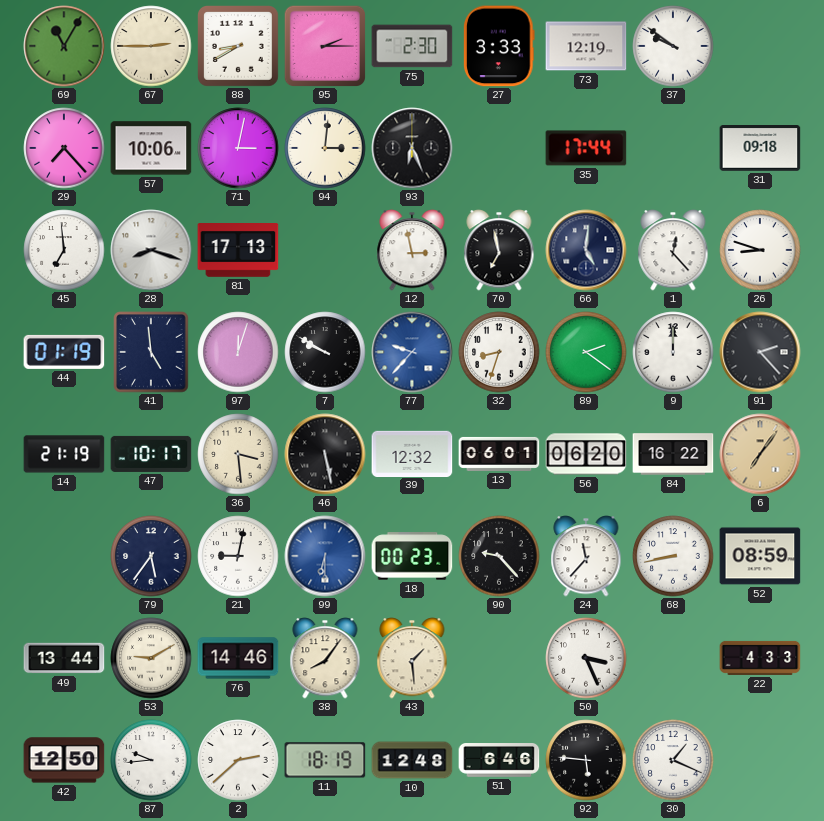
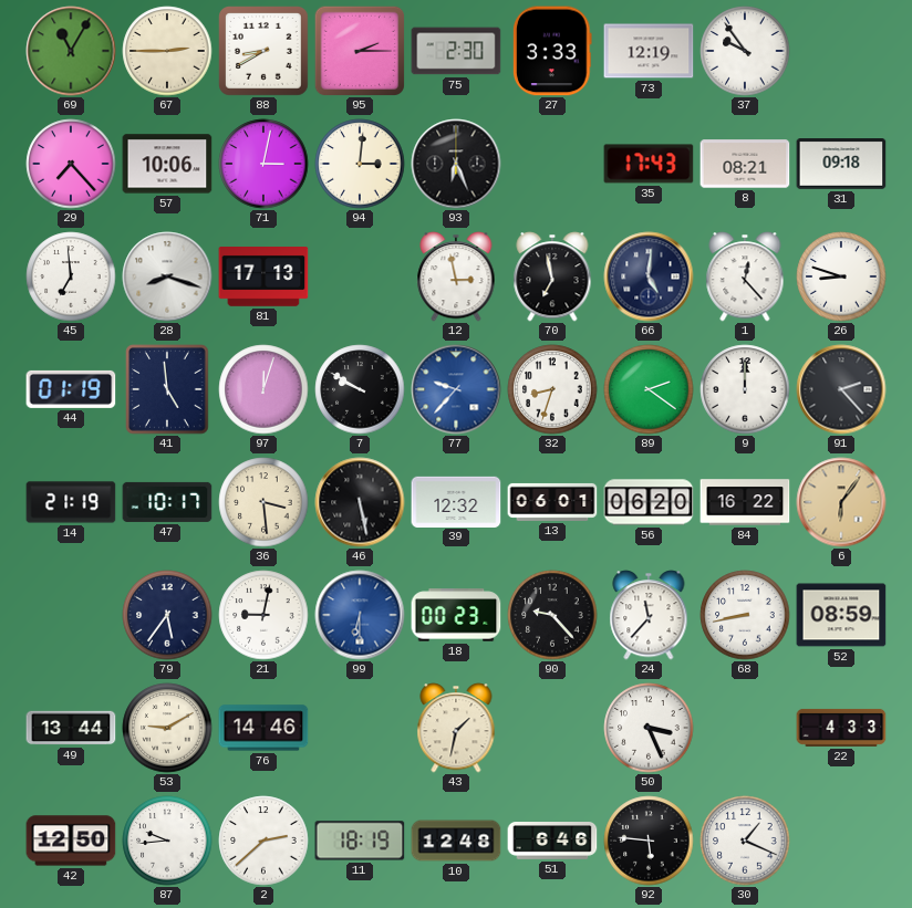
37: 9:51 -> 9:54
35: 17:44 -> 17:43
8: none -> 08:21
6: 7:06 -> 6:06
38: 8:06 -> none
43: 1:29 -> 1:32
